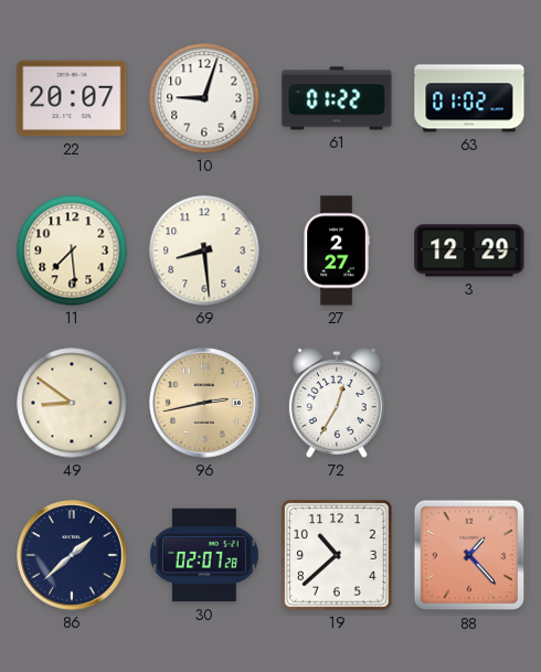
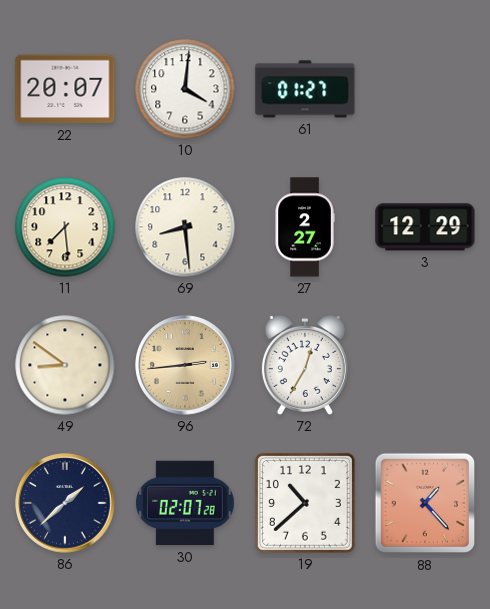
10: 9:03 -> 4:01
61: 01:22 -> 01:27
63: 01:02 -> none
96: 2:43 -> 2:44
